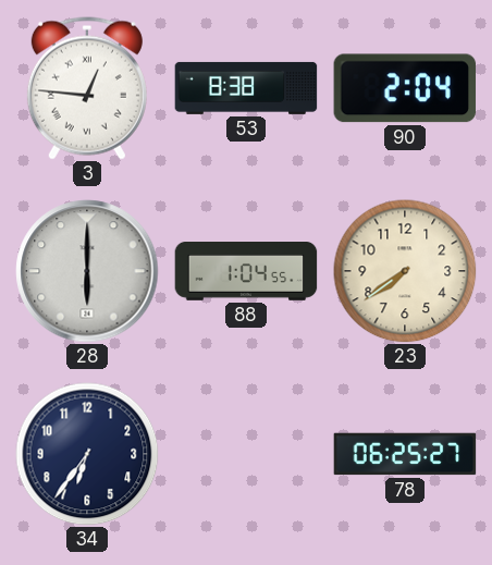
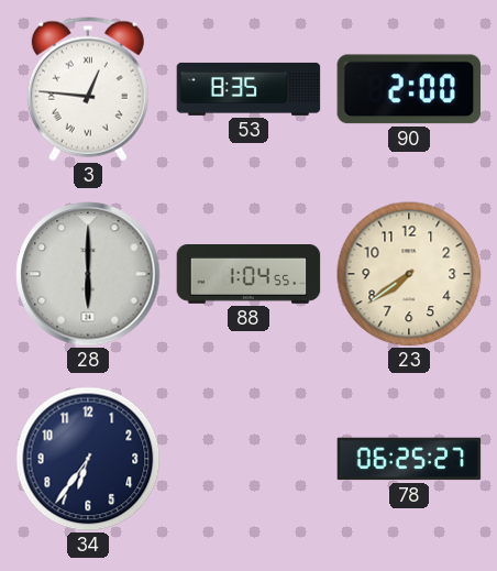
53: 8:38 -> 8:35
90: 2:04 -> 2:00
